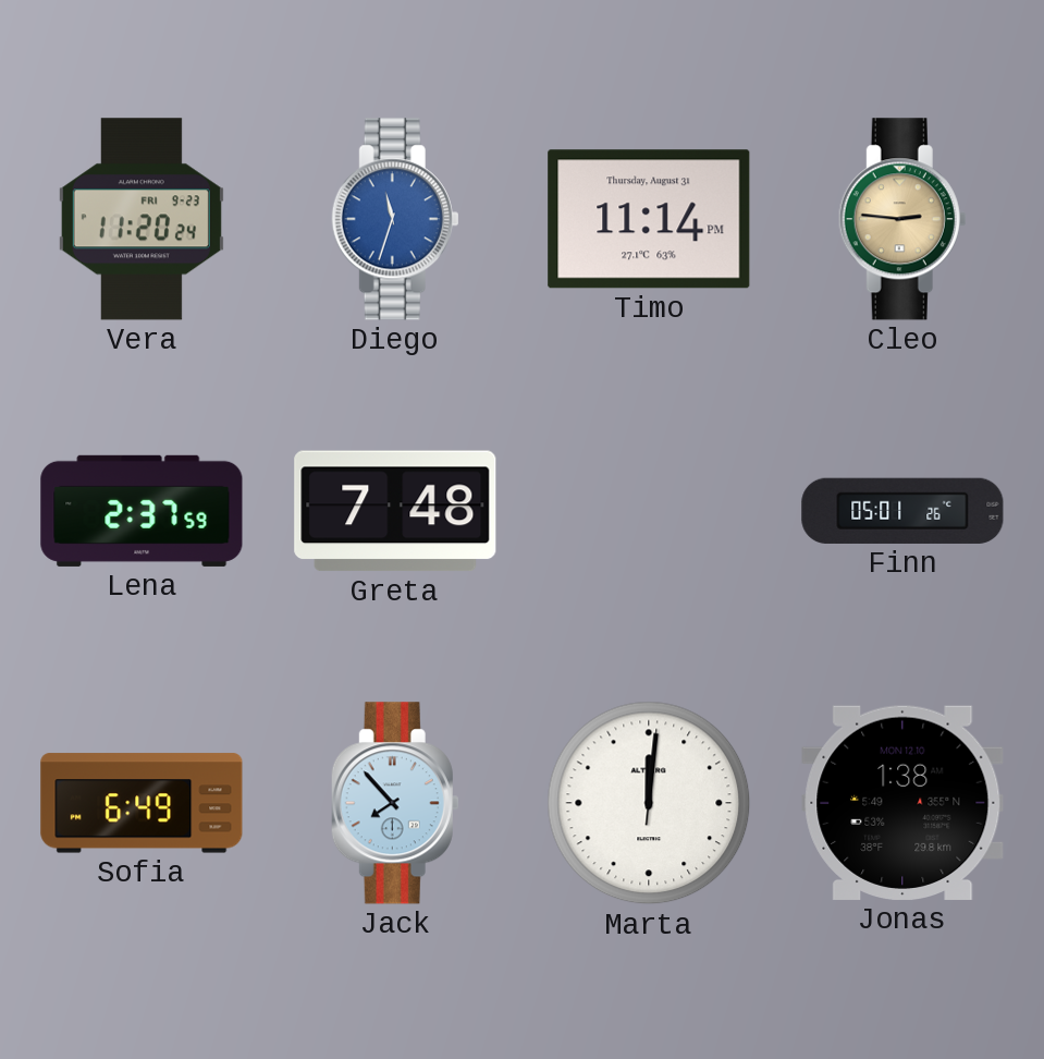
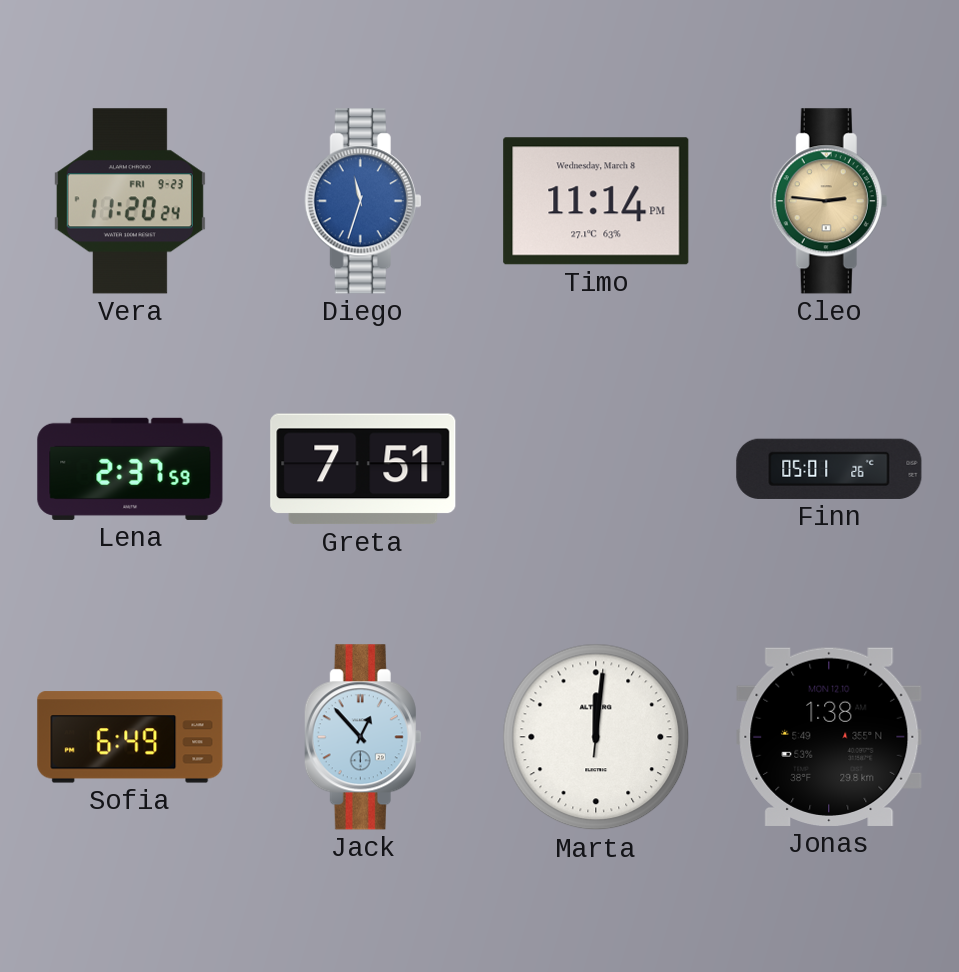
Timo date: Thursday, August 31 -> Wednesday, March 8
Greta: 7:48 -> 7:51
Jack: 7:53 -> 12:53
